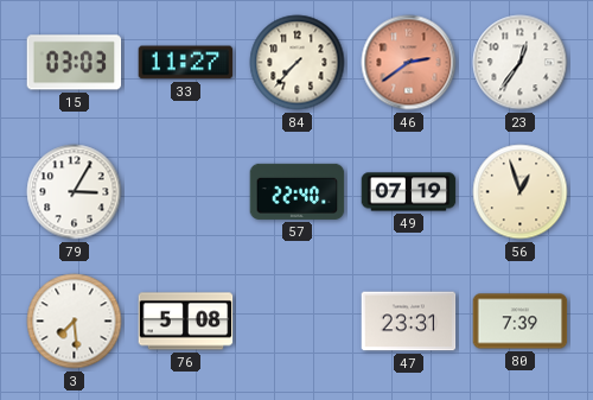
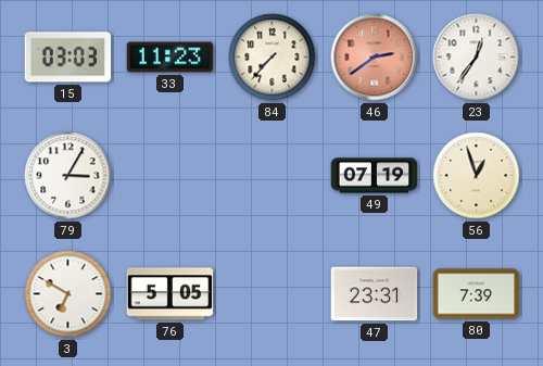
33: 11:27 -> 11:23
57: 22:40 -> none
3: 7:29 -> 6:50
76: 5:08 -> 5:05
